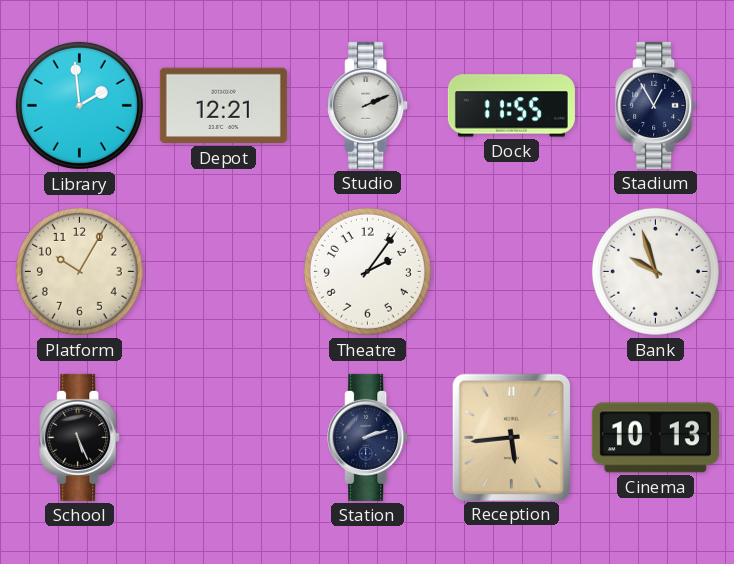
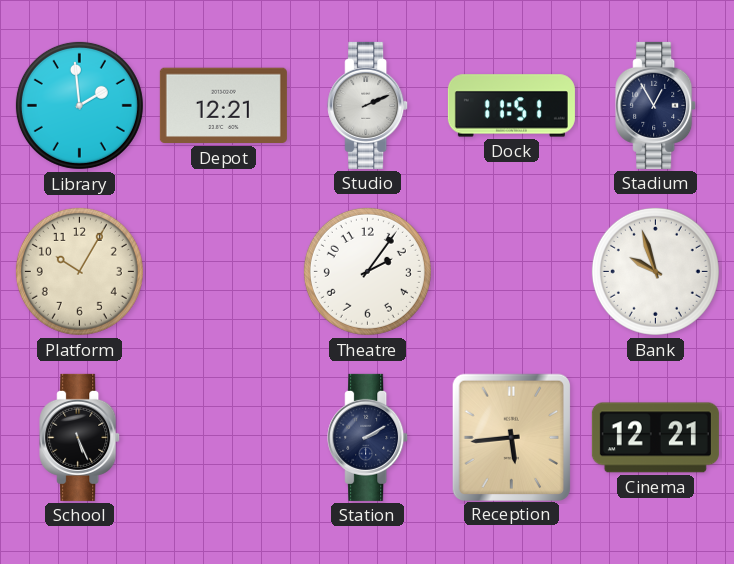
Dock: 11:55 -> 11:51
Station: 2:12 -> 2:10
Cinema: 10:13 -> 12:21
